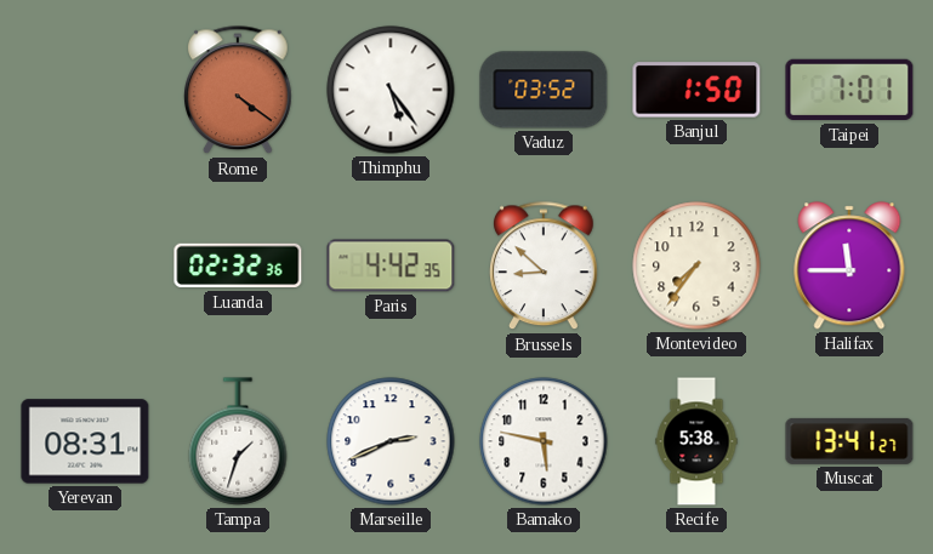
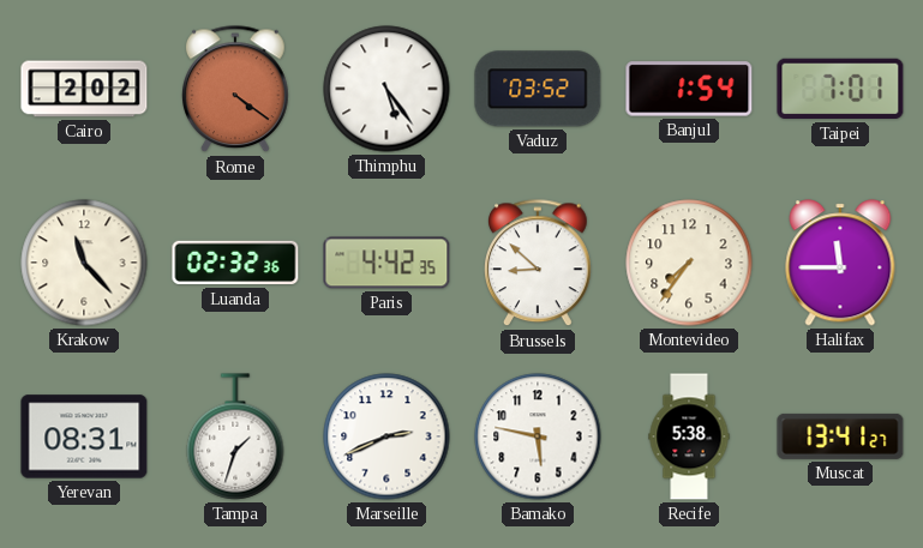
Cairo: none -> 2:02
Banjul: 1:50 -> 1:54
Krakow: none -> 11:23
